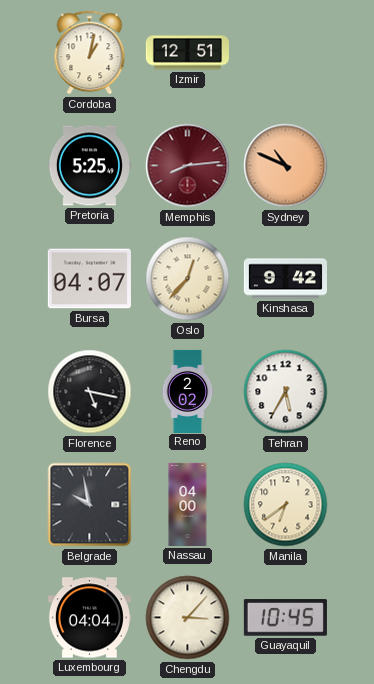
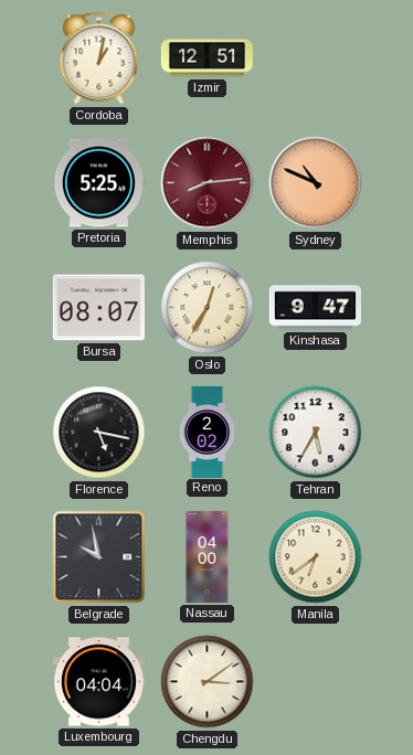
Bursa: 04:07 -> 08:07
Oslo: 12:37 -> 12:35
Kinshasa: 9:42 -> 9:47
Chengdu: 3:07 -> 3:09
Guayaquil: 10:45 -> none
